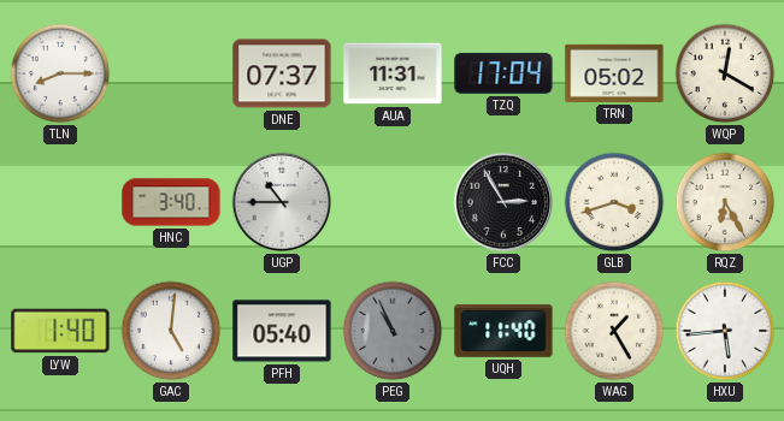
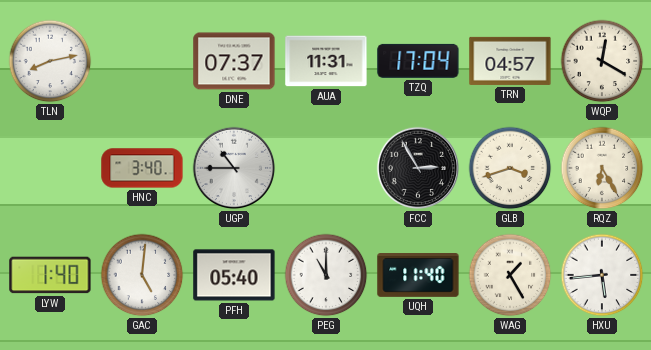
TLN: 8:15 -> 8:13
TRN: 05:02 -> 04:57
PEG: 10:56 -> 11:00
PEG dial: grey -> white
